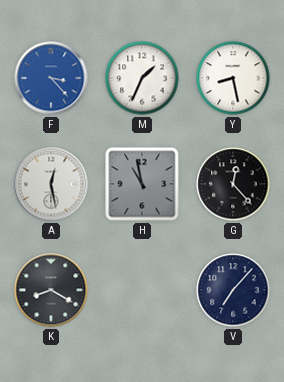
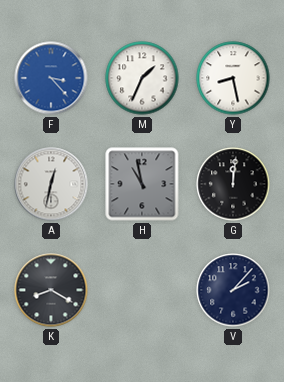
A: 12:28 -> 12:32
G: 12:23 -> 12:01
V: 7:07 -> 2:07
